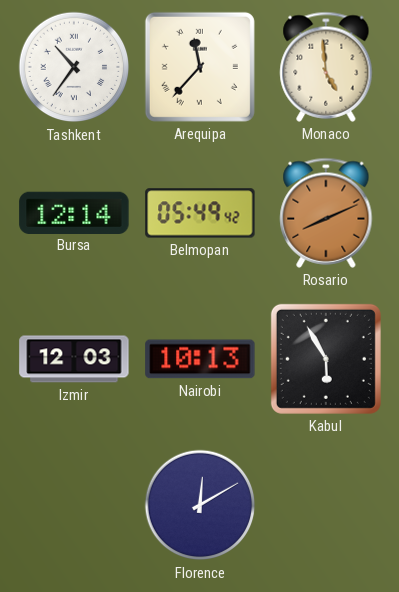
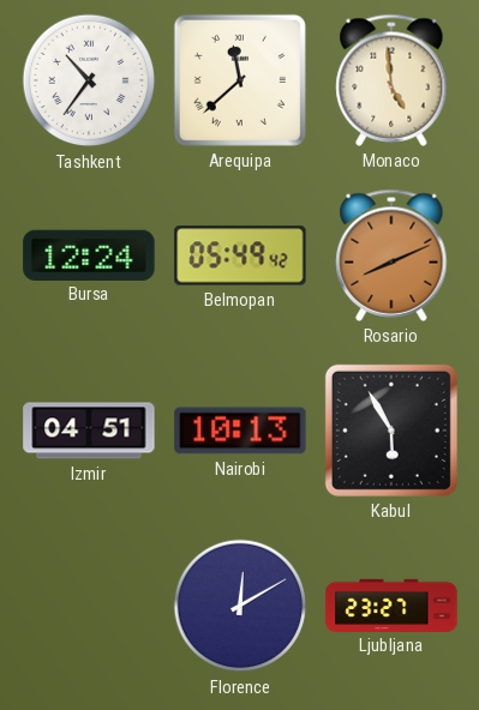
Arequipa: 11:37 -> 11:38
Bursa: 12:14 -> 12:24
Izmir: 12:03 -> 04:51
Ljubljana: none -> 23:27
